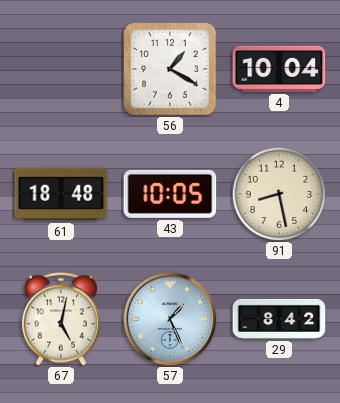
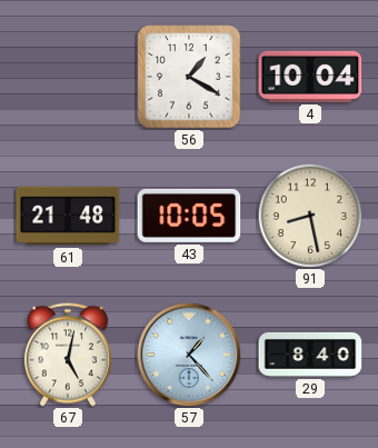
61: 18:48 -> 21:48
57: 1:26 -> 1:23
29: 8:42 -> 8:40
